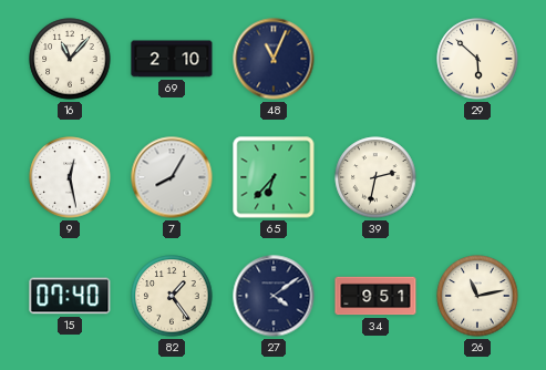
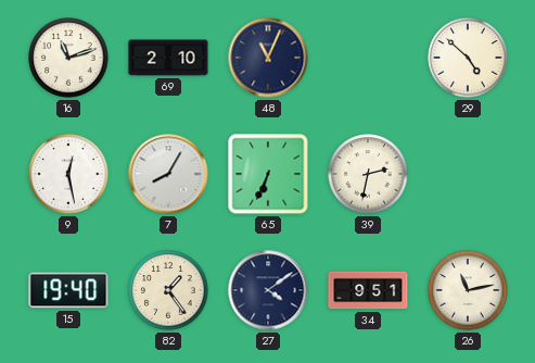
16: 11:07 -> 11:12
29: 5:52 -> 4:52
65: 6:37 -> 6:34
15: 07:40 -> 19:40
